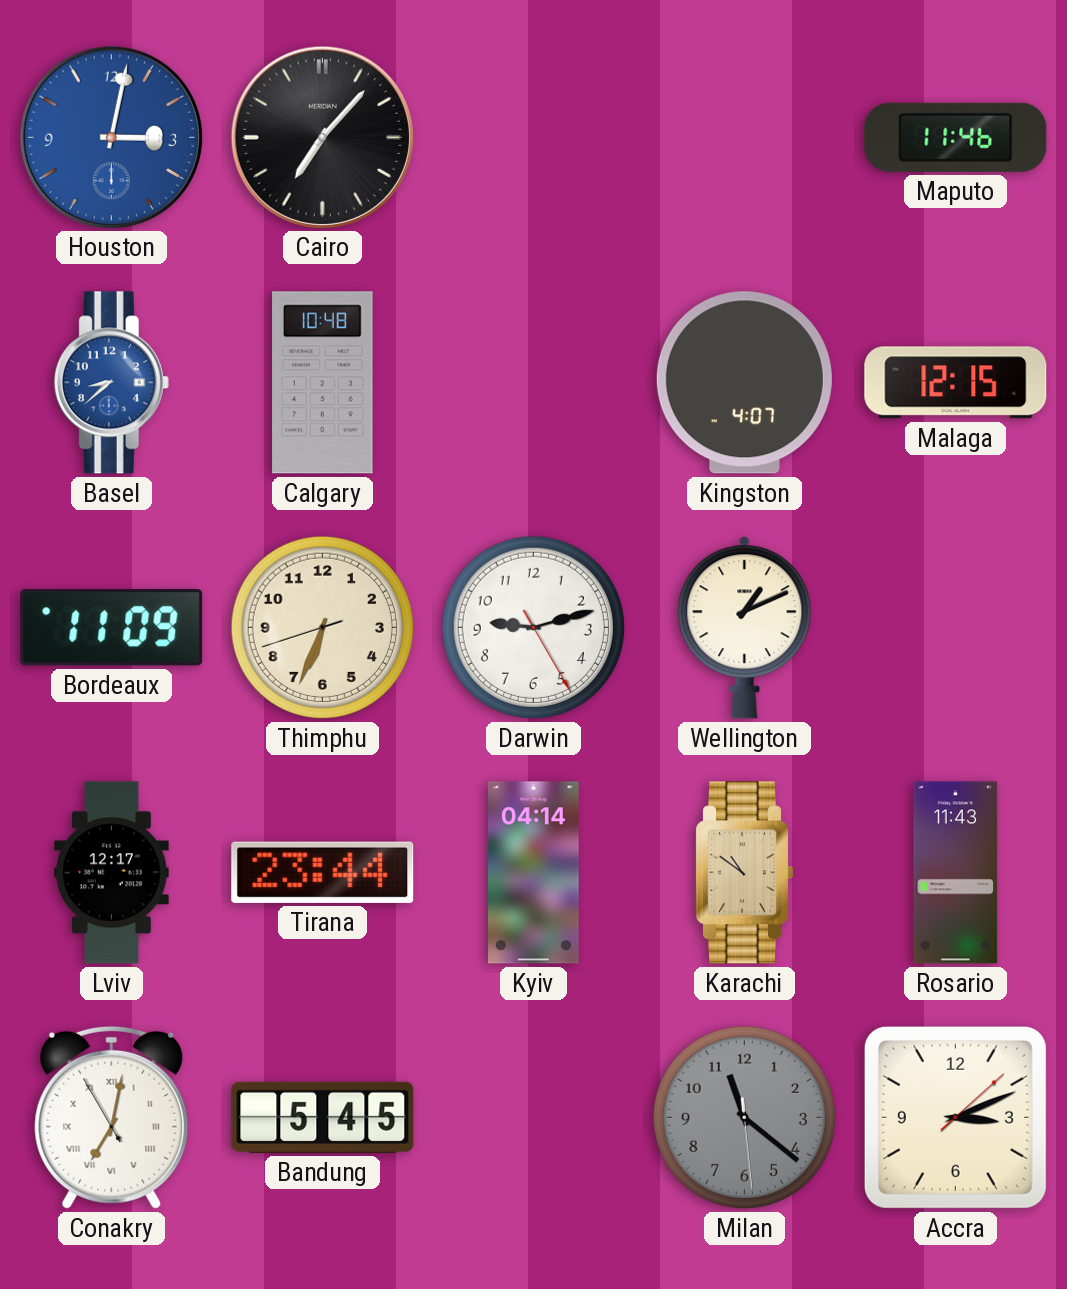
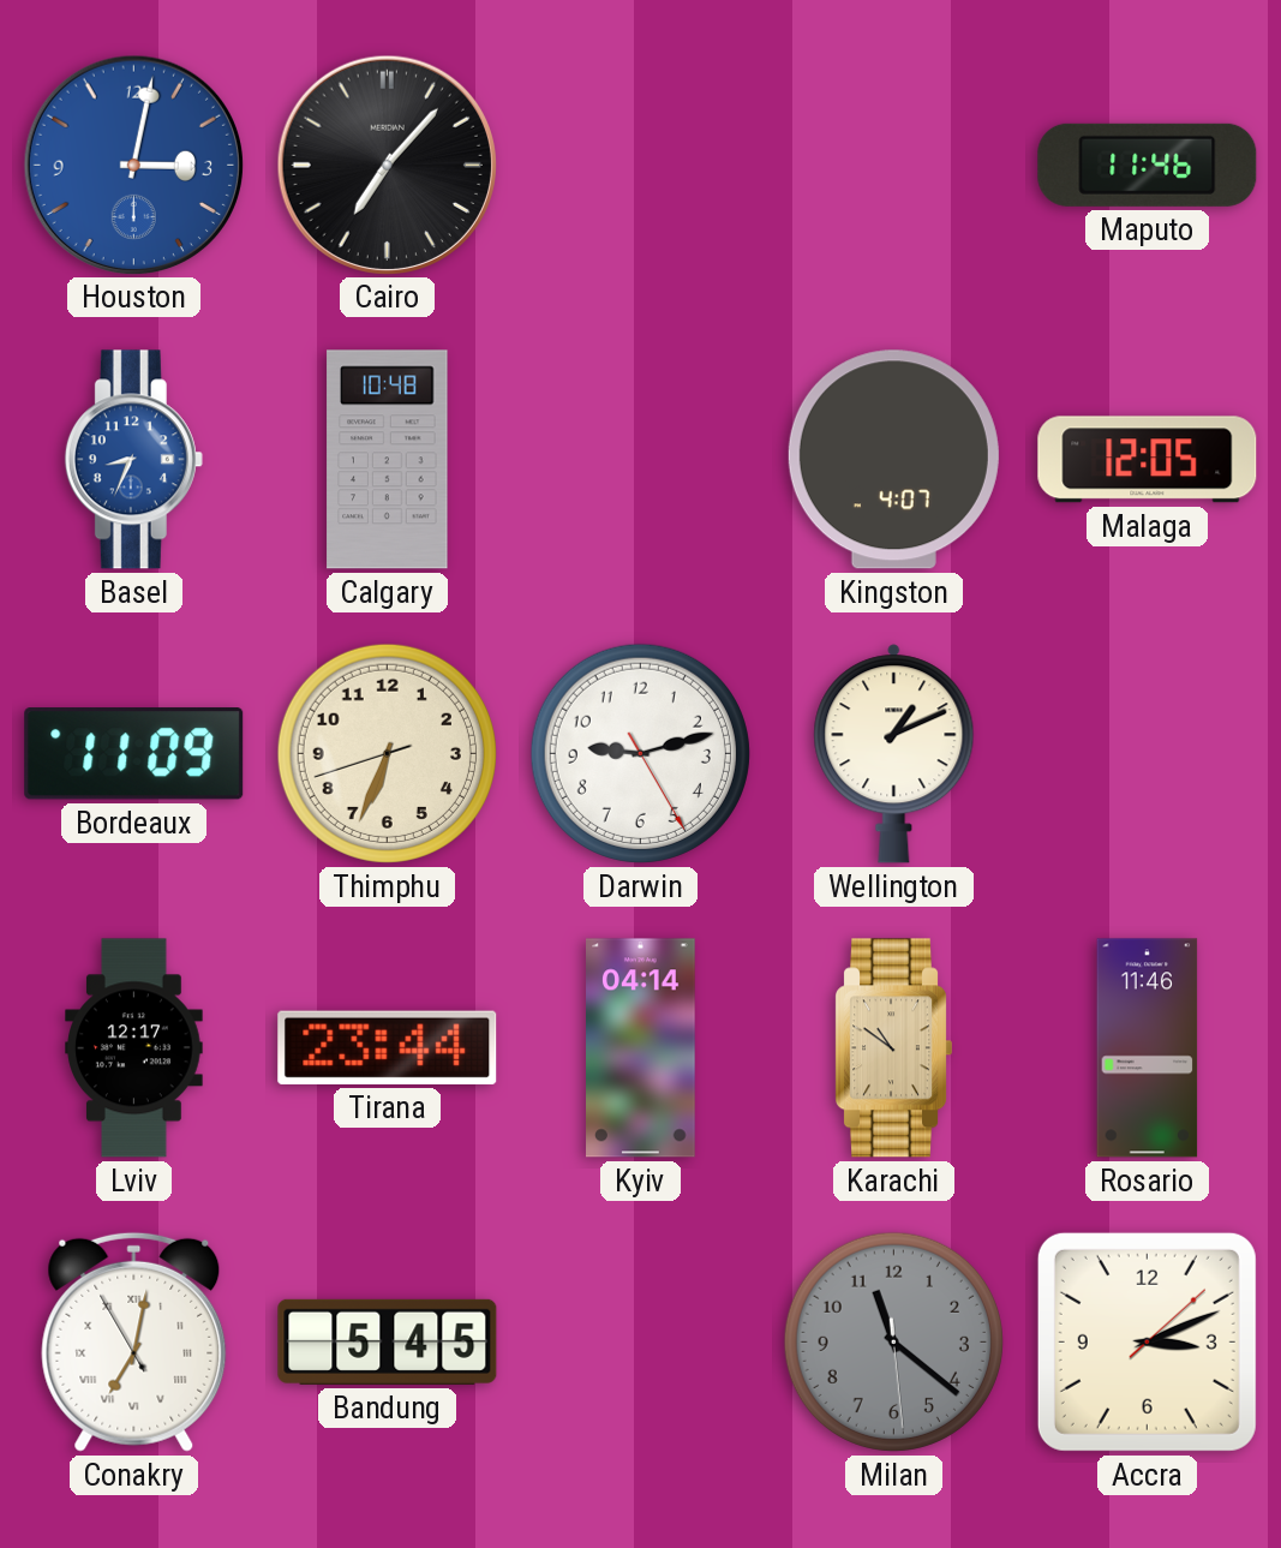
Basel: 8:38 -> 8:34
Malaga: 12:15 -> 12:05
Rosario: 11:43 -> 11:46
